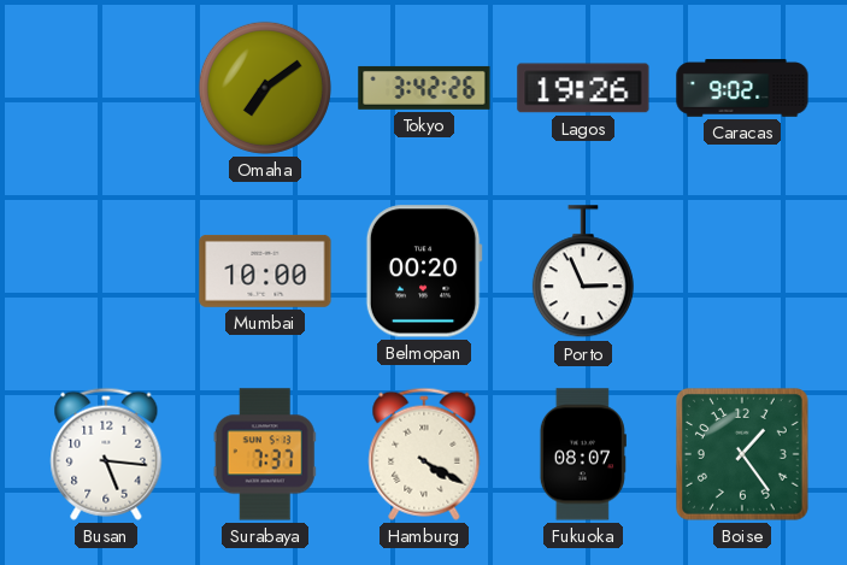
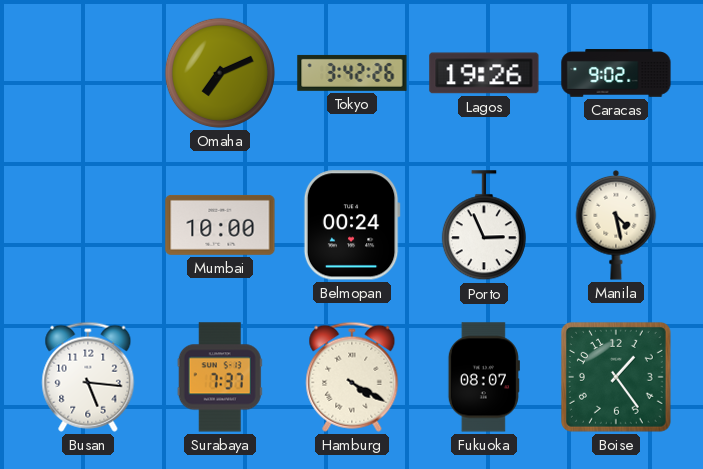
Omaha: 7:09 -> 7:11
Belmopan: 00:20 -> 00:24
Manila: none -> 4:28
